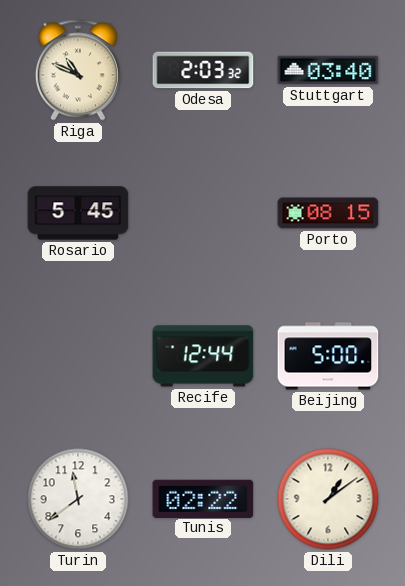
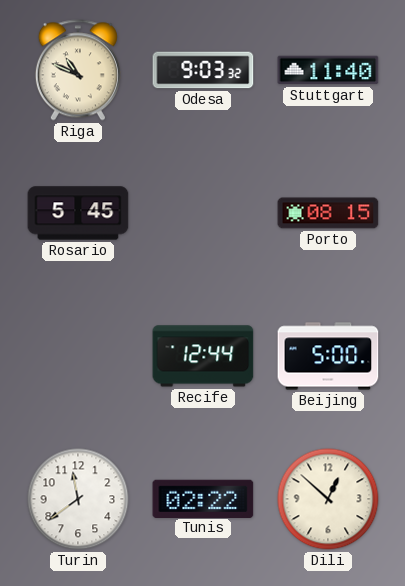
Odesa: 2:03 -> 9:03
Stuttgart: 03:40 -> 11:40
Dili: 1:09 -> 12:52
